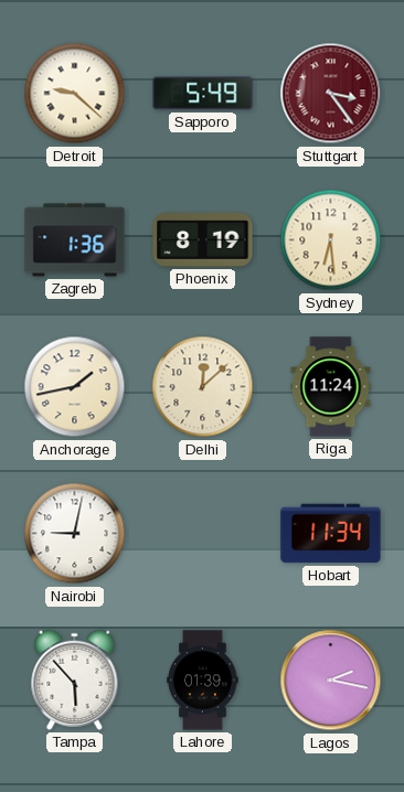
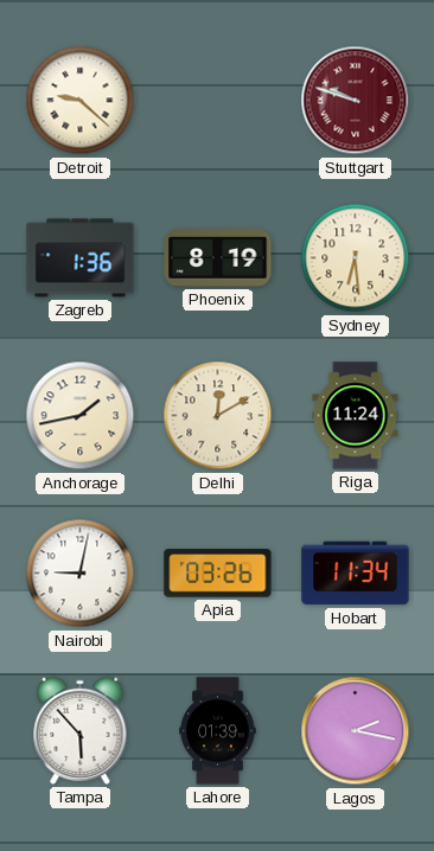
Sapporo: 5:49 -> none
Stuttgart: 3:24 -> 9:48
Delhi: 12:08 -> 12:10
Apia: none -> 03:26
